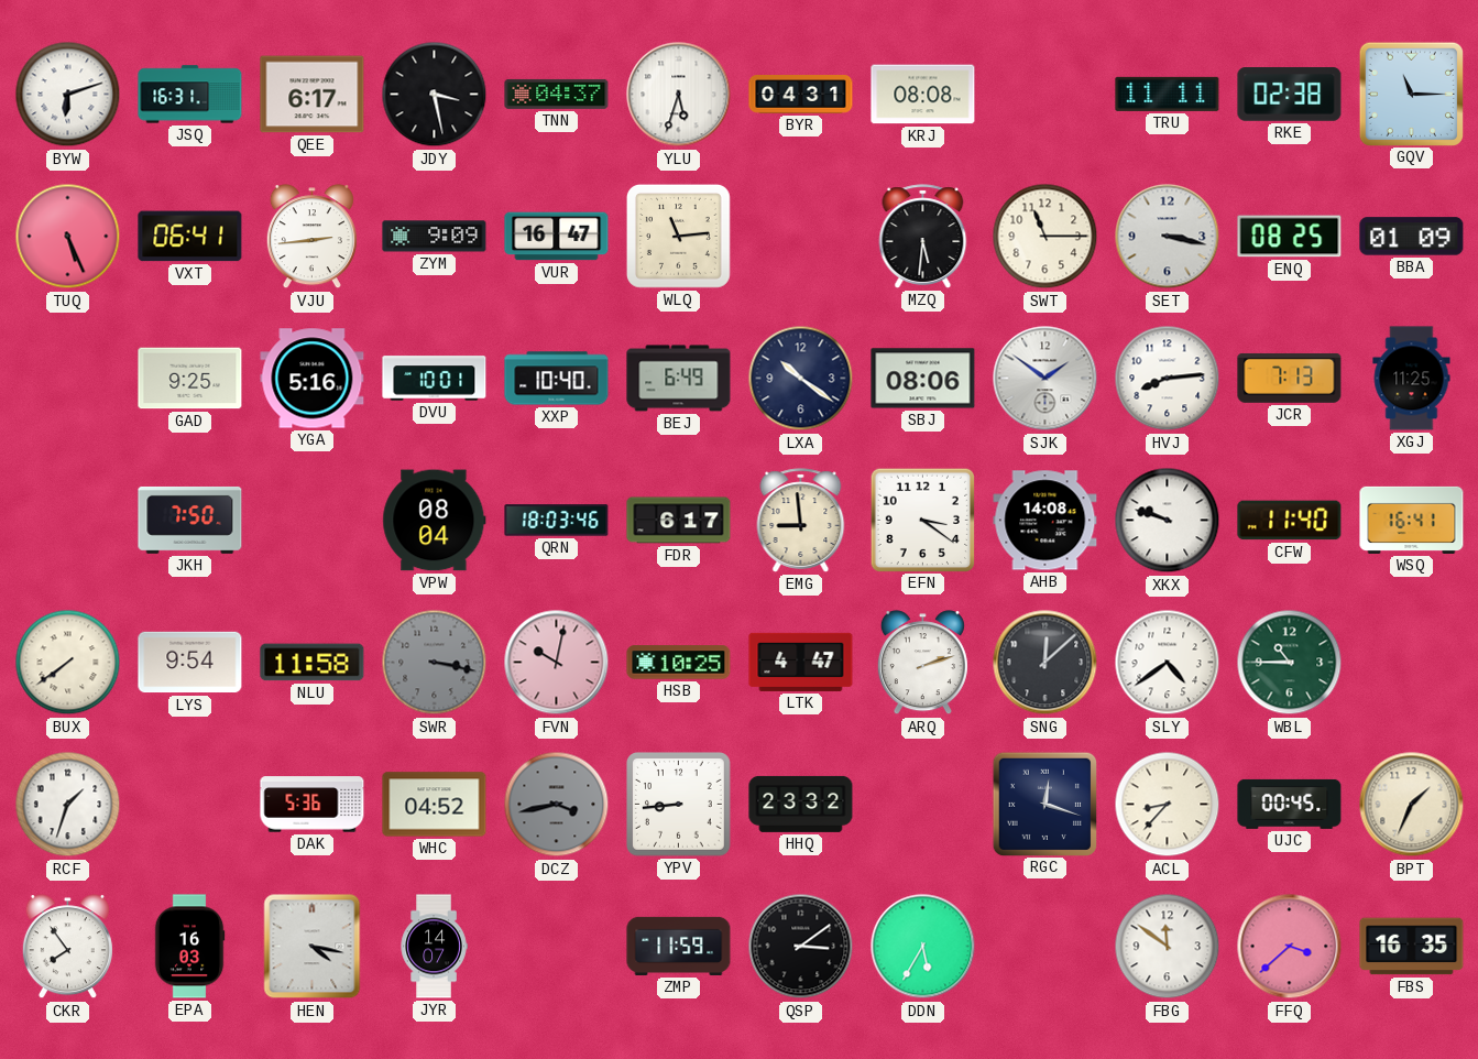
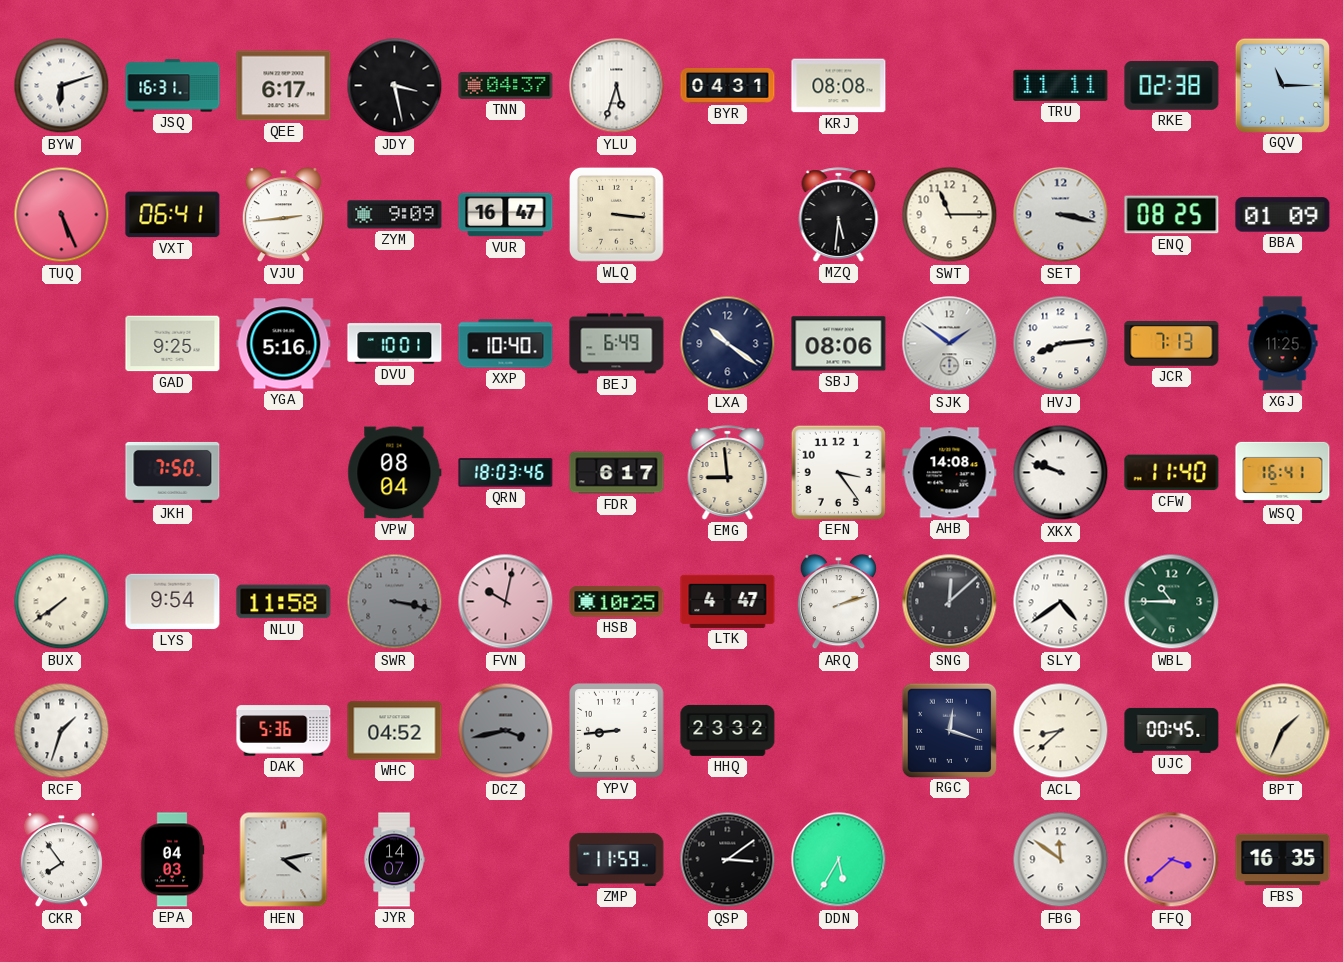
WLQ: 11:14 -> 3:16
EFN: 3:21 -> 3:24
ACL: 8:37 -> 8:38
EPA: 16:03 -> 04:03
HEN: 4:17 -> 4:13
